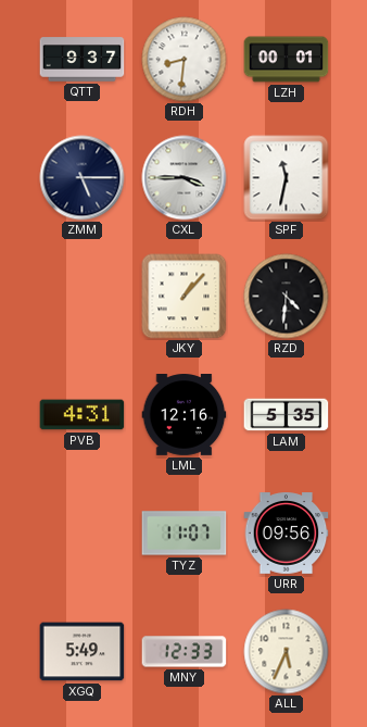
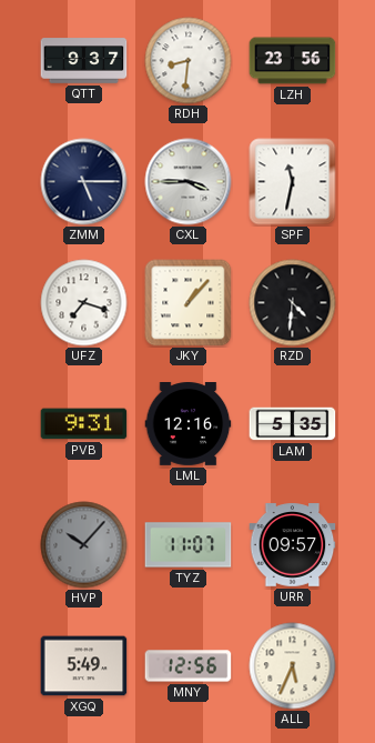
LZH: 00:01 -> 23:56
UFZ: none -> 7:18
PVB: 4:31 -> 9:31
HVP: none -> 10:07
URR: 09:56 -> 09:57
MNY: 12:33 -> 12:56
